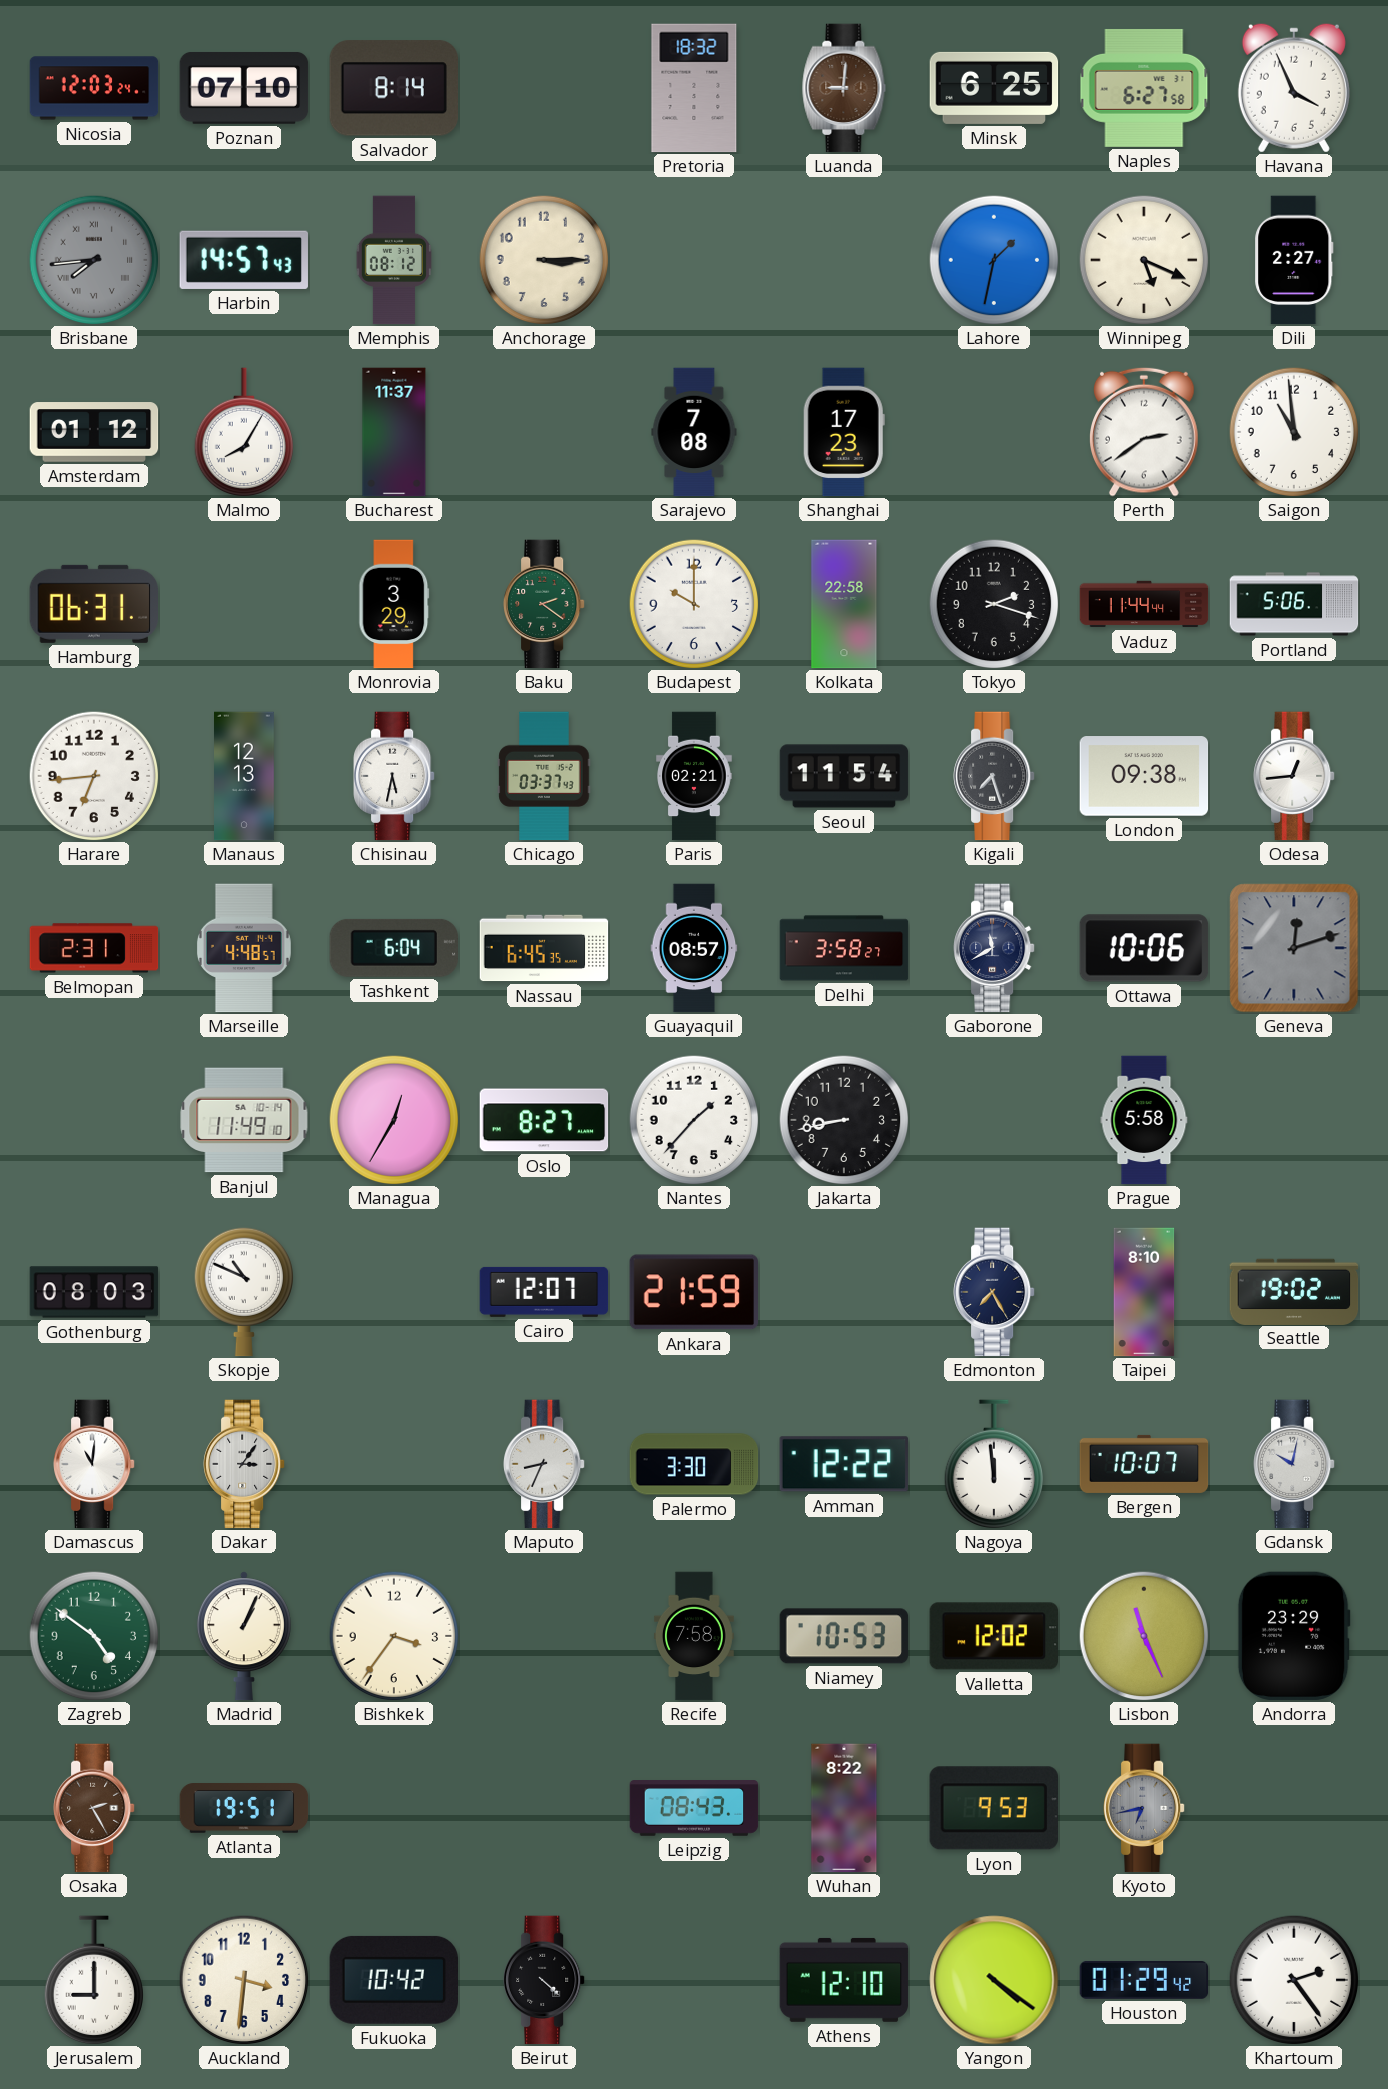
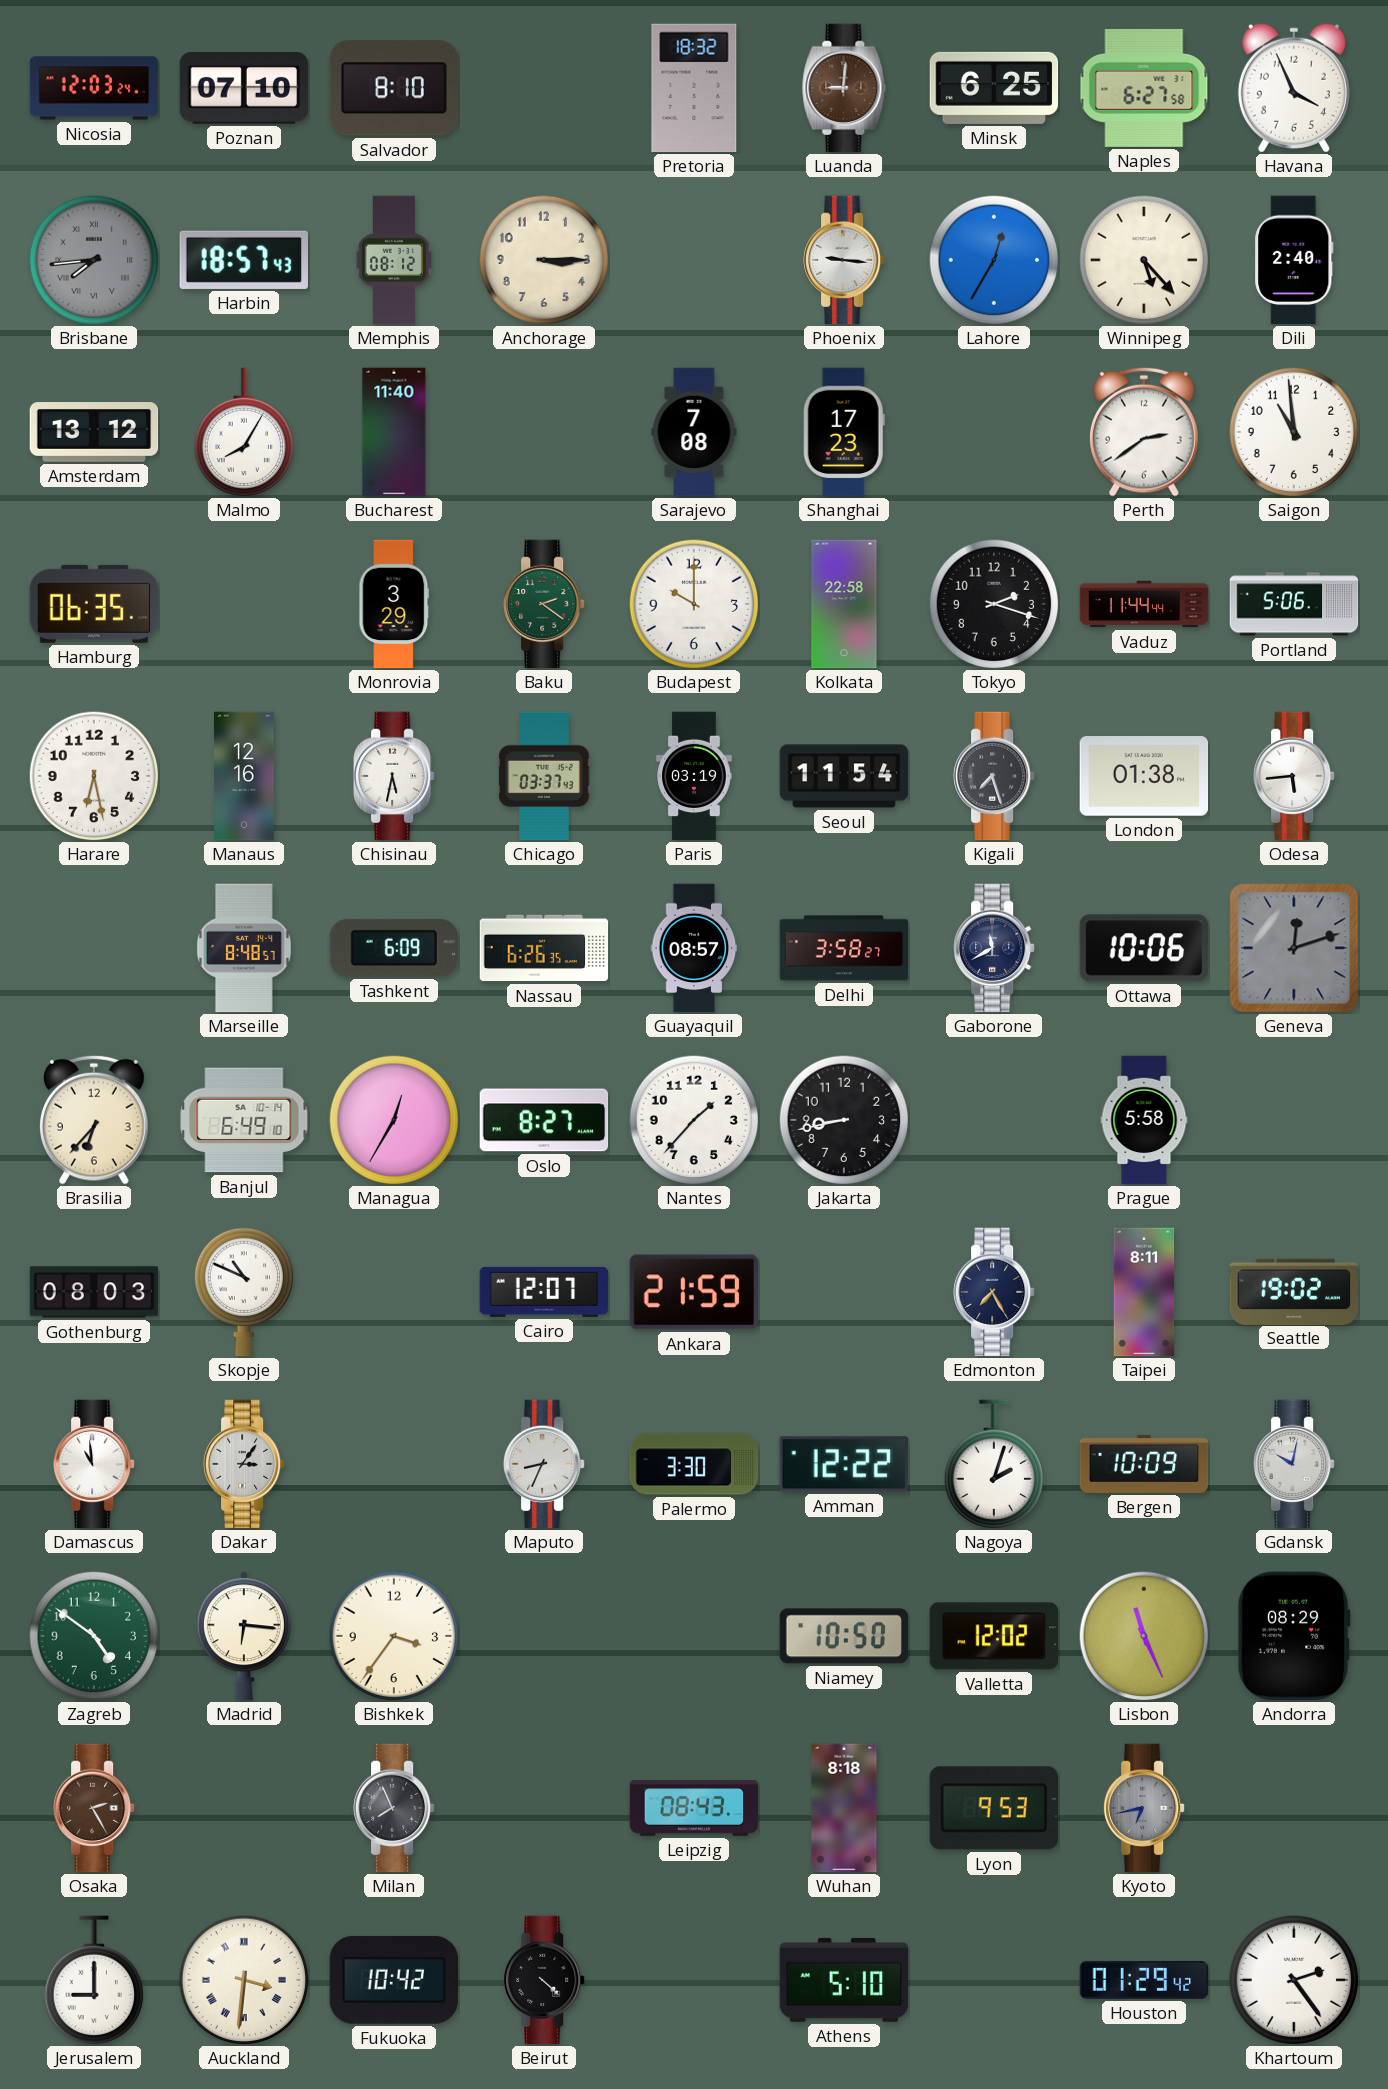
Salvador: 8:14 -> 8:10
Harbin: 14:57 -> 18:57
Phoenix: none -> 9:16
Lahore: 1:32 -> 12:35
Winnipeg: 5:19 -> 5:23
Dili: 2:27 -> 2:40
Amsterdam: 01:12 -> 13:12
Bucharest: 11:37 -> 11:40
Hamburg: 06:31 -> 06:35
Harare: 6:44 -> 6:28
Manaus: 12:13 -> 12:16
Paris: 02:21 -> 03:19
London: 09:38 -> 01:38
Odesa: 12:44 -> 5:44
Belmopan: 2:31 -> none
Marseille: 4:48 -> 8:48
Tashkent: 6:04 -> 6:09
Nassau: 6:45 -> 6:26
Brasilia: none -> 6:37
Banjul: 11:49 -> 6:49
Taipei: 8:10 -> 8:11
Damascus: 11:01 -> 10:59
Nagoya: 11:59 -> 2:03
Bergen: 10:07 -> 10:09
Madrid: 1:04 -> 6:16
Recife: 7:58 -> none
Niamey: 10:53 -> 10:50
Andorra: 23:29 -> 08:29
Atlanta: 19:51 -> none
Milan: none -> 7:56
Wuhan: 8:22 -> 8:18
Auckland numerals: Arabic -> Roman
Athens: 12:10 -> 5:10
Yangon: 4:21 -> none
